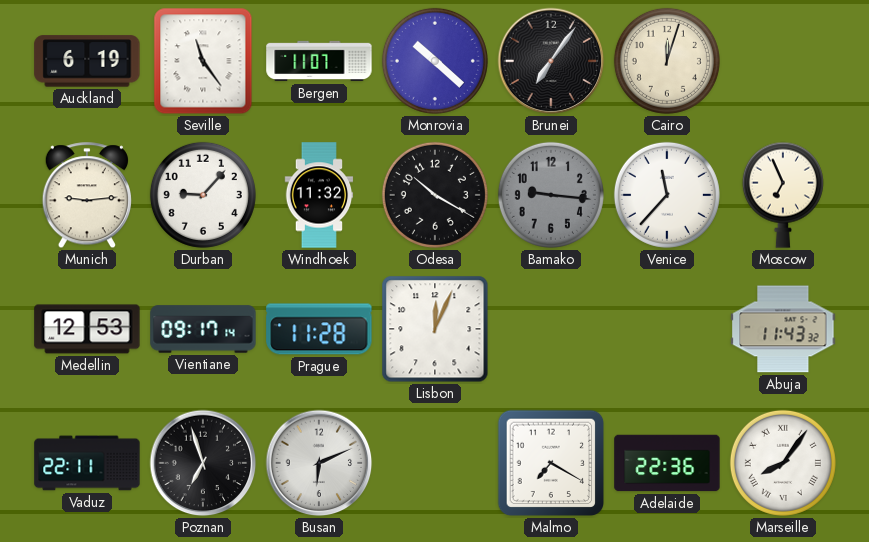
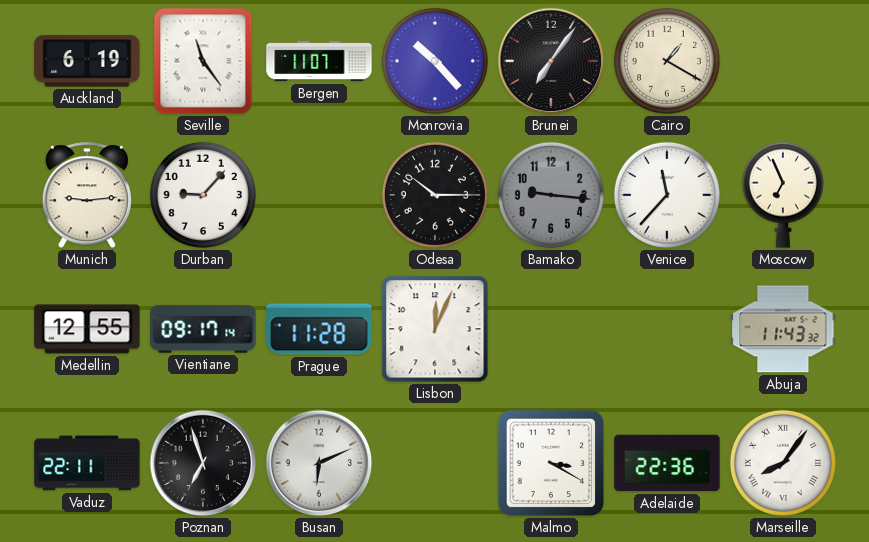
Monrovia: 10:22 -> 10:23
Cairo: 12:03 -> 1:20
Windhoek: 11:32 -> none
Odesa: 10:20 -> 10:15
Medellin: 12:53 -> 12:55
Malmo: 7:20 -> 3:20
